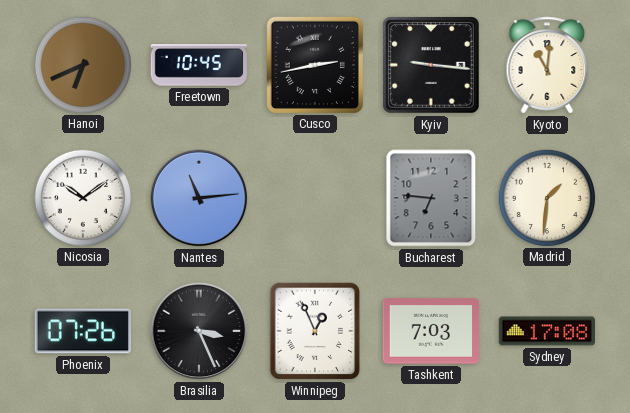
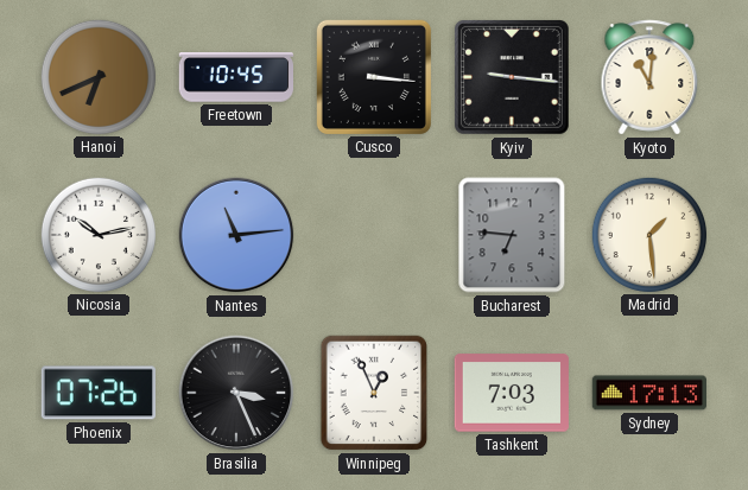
Cusco: 2:43 -> 3:16
Nicosia: 10:09 -> 10:13
Madrid: 1:31 -> 1:29
Sydney: 17:08 -> 17:13
